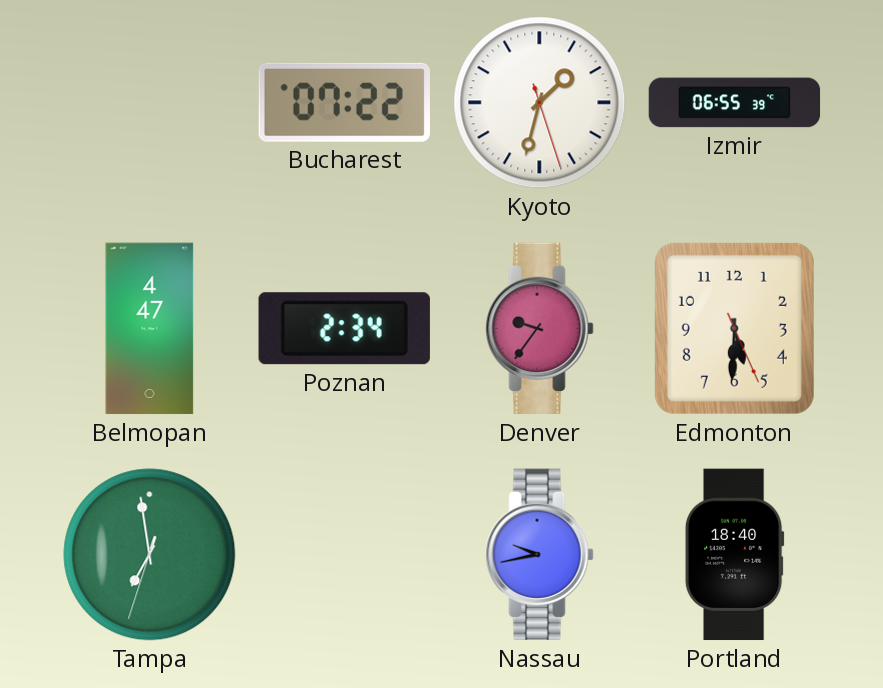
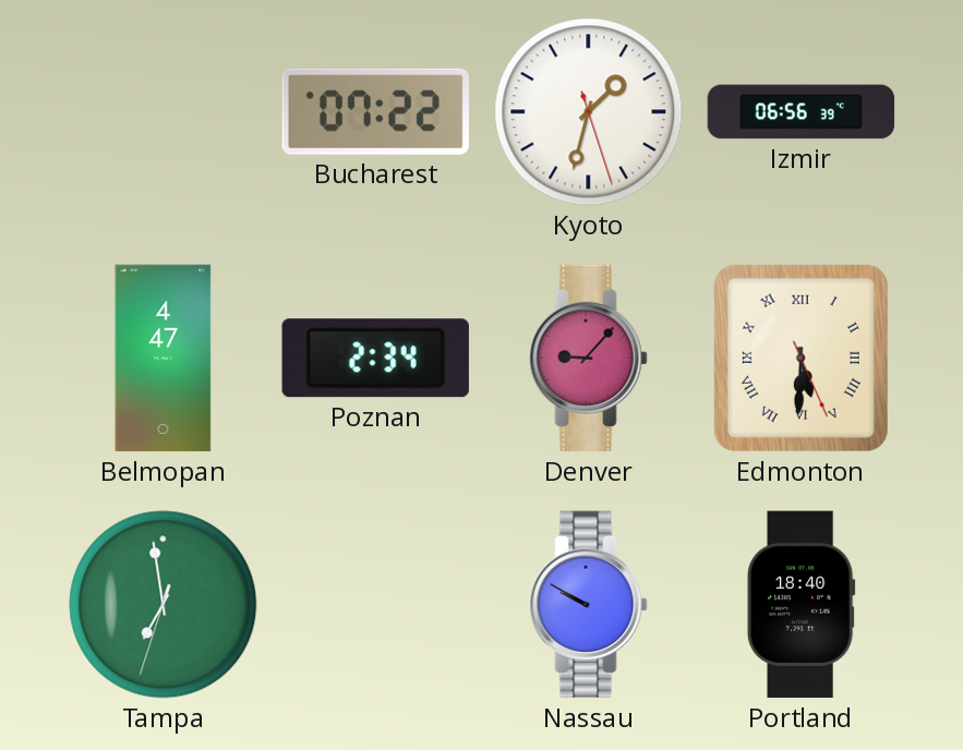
Izmir: 06:55 -> 06:56
Denver: 9:36 -> 9:07
Edmonton numerals: Arabic -> Roman
Nassau: 9:43 -> 9:50
